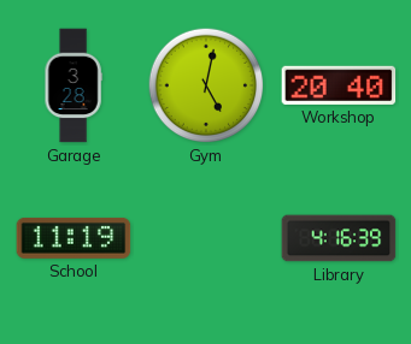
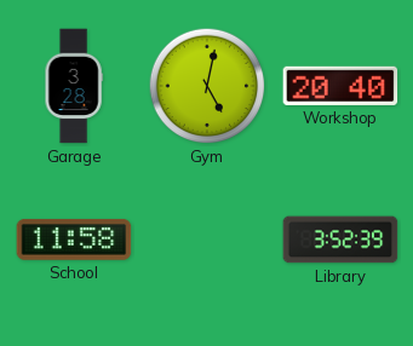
School: 11:19 -> 11:58
Library: 4:16 -> 3:52
